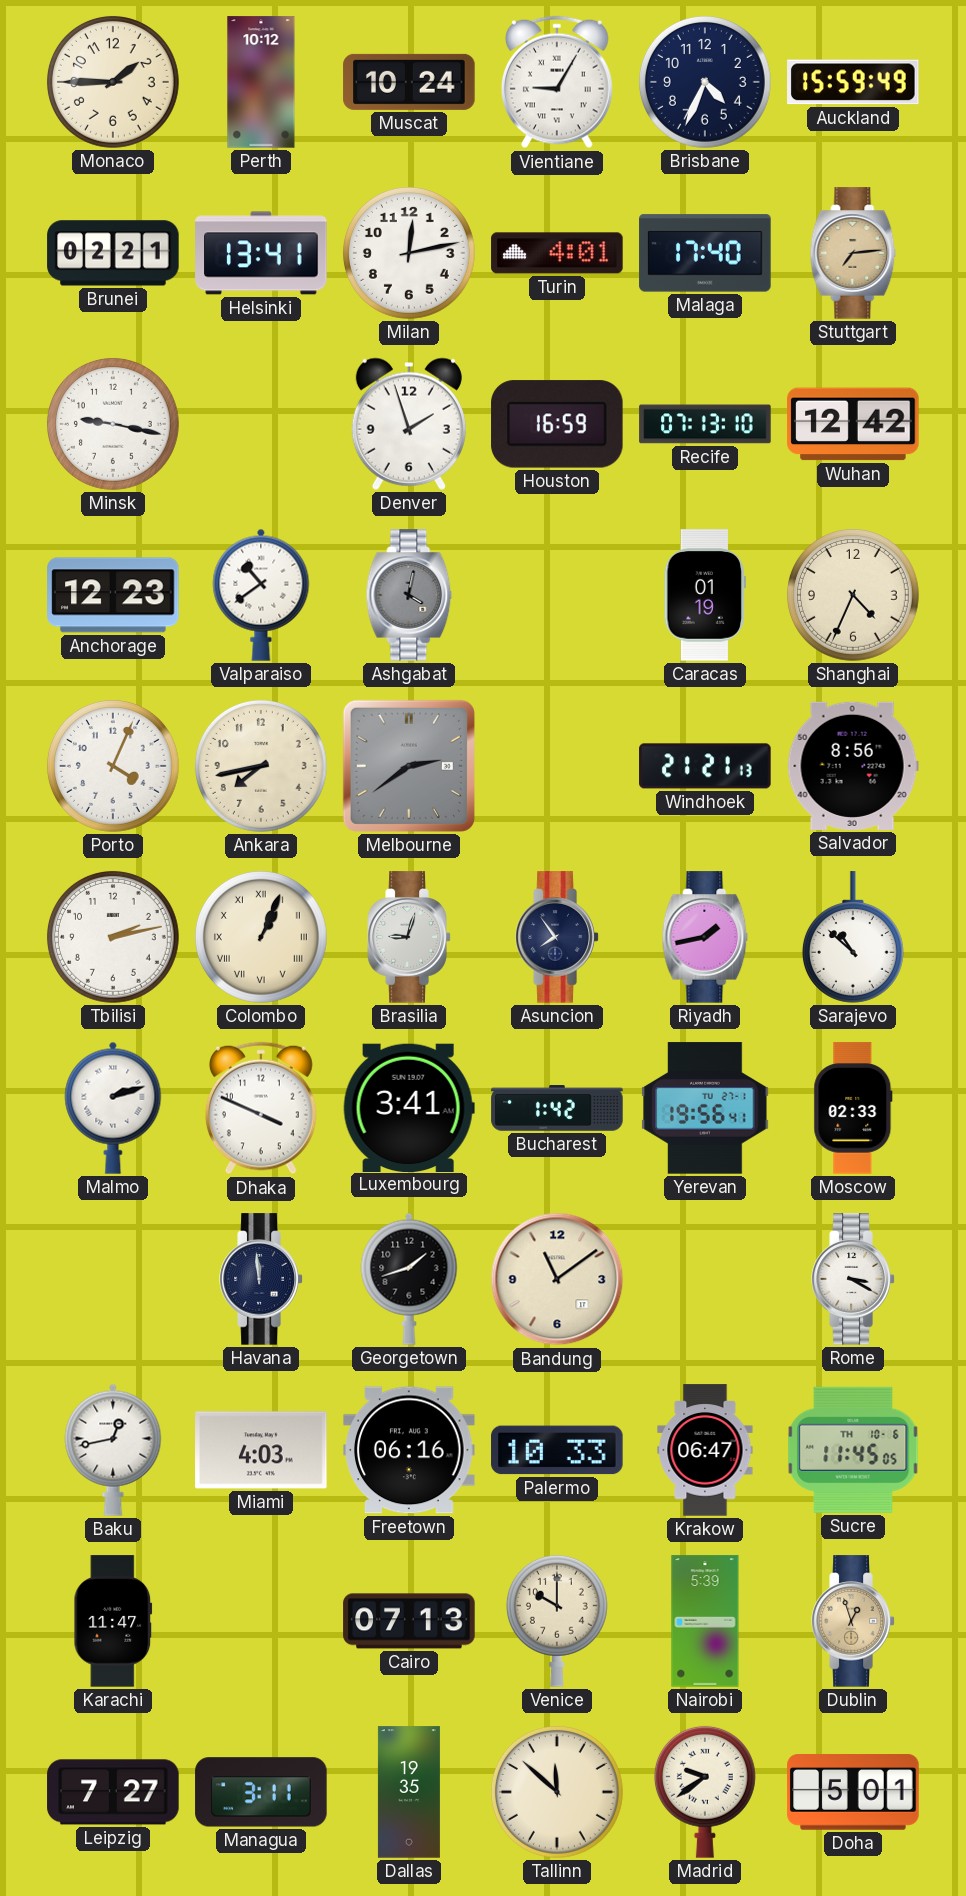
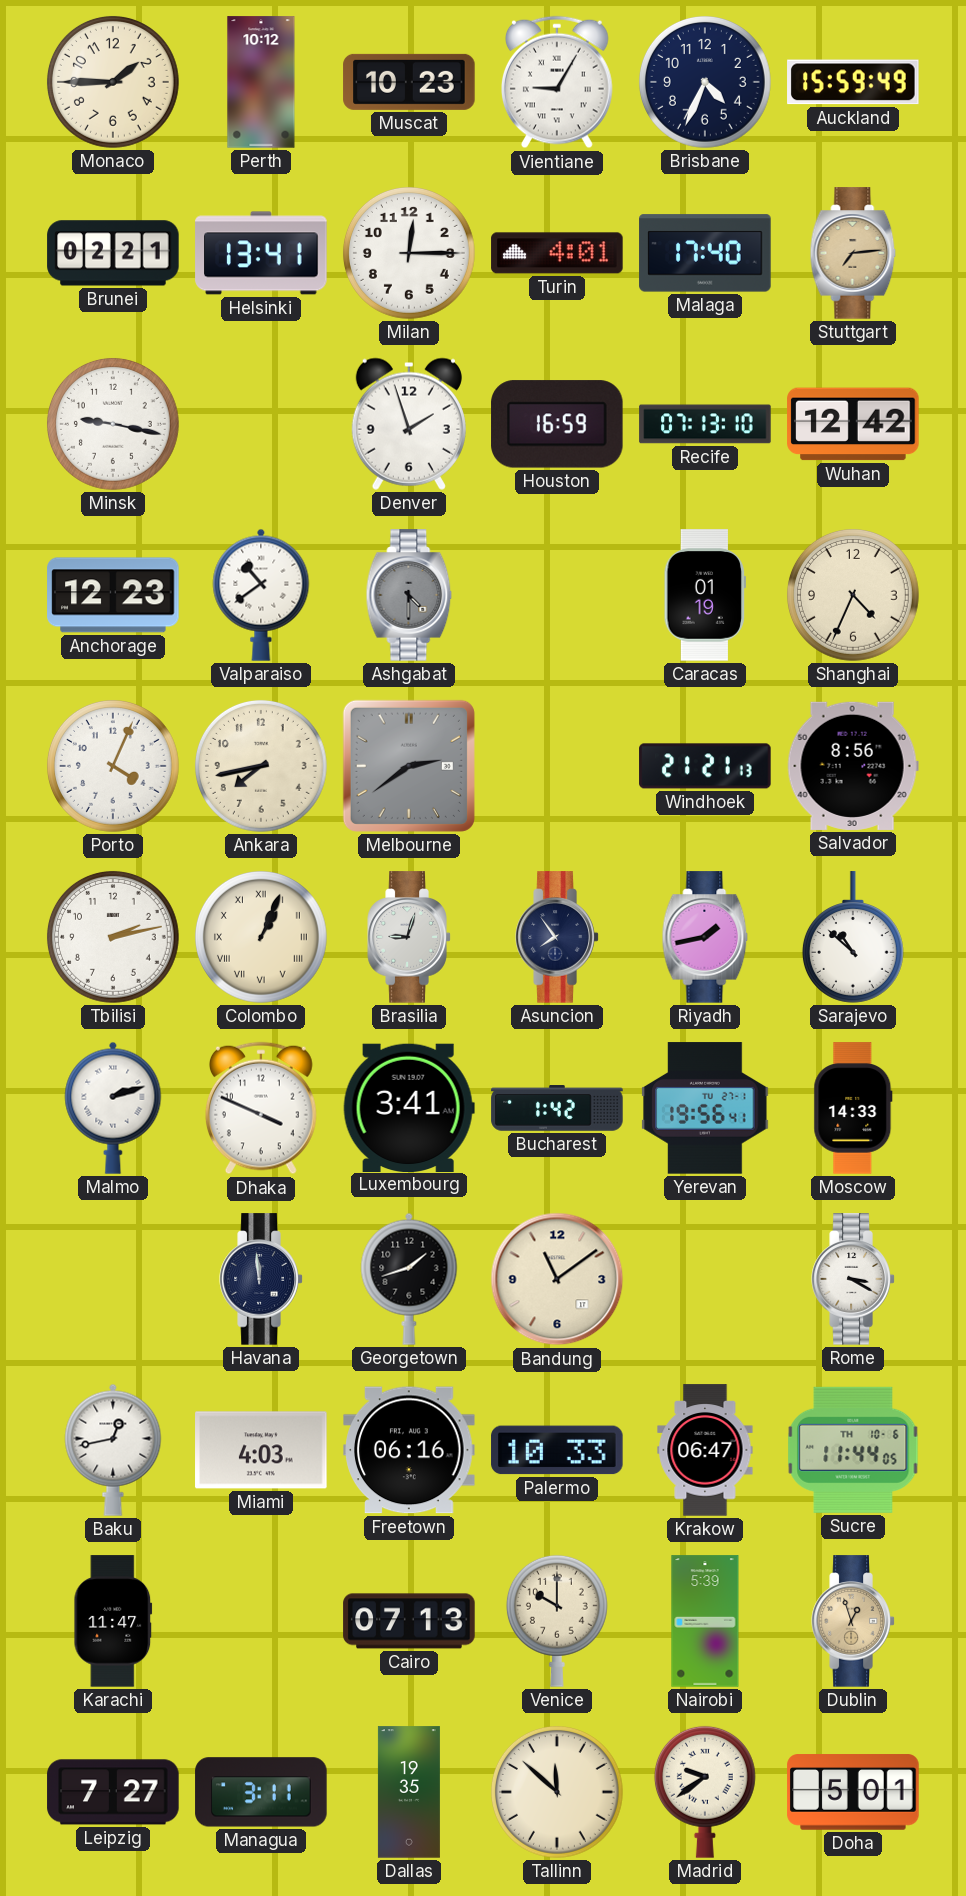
Muscat: 10:24 -> 10:23
Milan: 12:13 -> 12:15
Ashgabat: 4:02 -> 4:30
Moscow: 02:33 -> 14:33
Sucre: 11:45 -> 11:44
